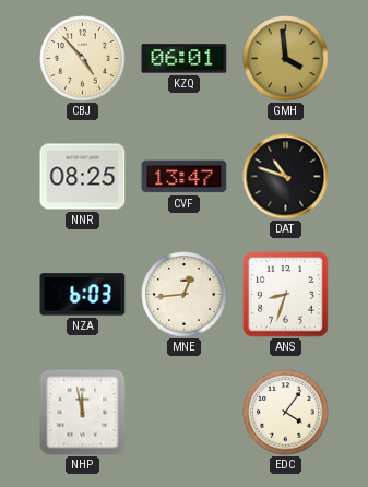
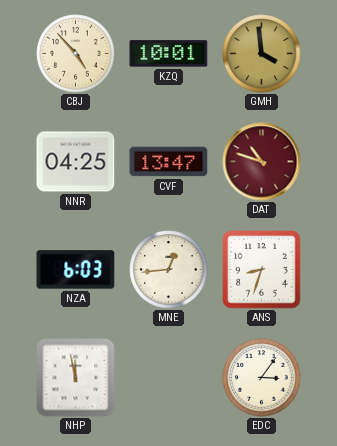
KZQ: 06:01 -> 10:01
NNR: 08:25 -> 04:25
DAT dial: black -> burgundy
EDC: 4:06 -> 3:06
